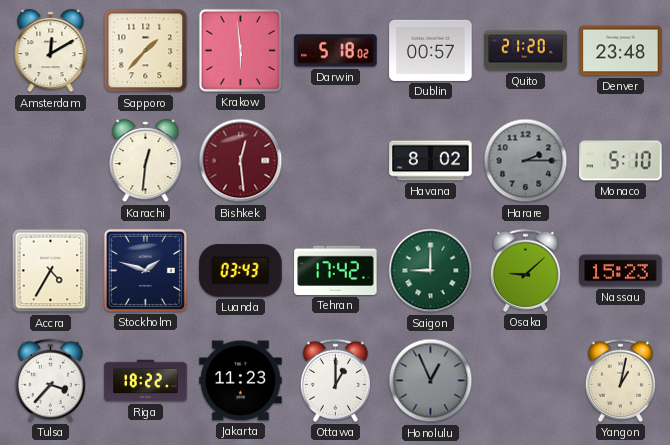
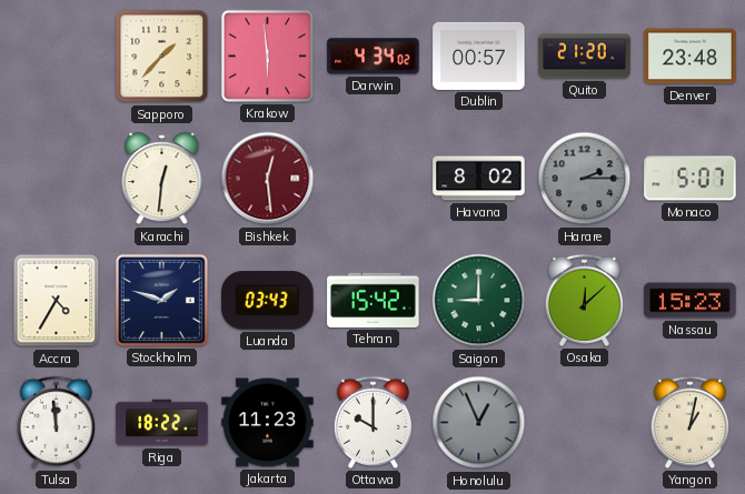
Amsterdam: 12:10 -> none
Darwin: 5:18 -> 4:34
Monaco: 5:10 -> 5:07
Tehran: 17:42 -> 15:42
Osaka: 9:08 -> 12:08
Tulsa: 3:37 -> 11:59
Ottawa: 1:00 -> 10:00
